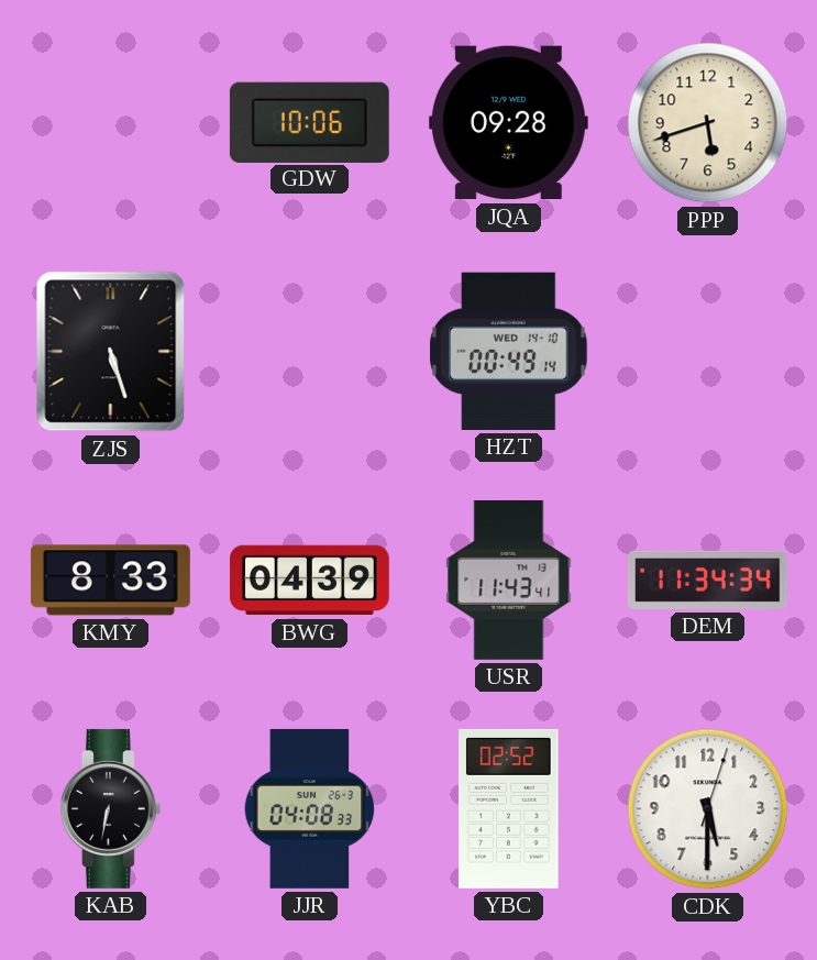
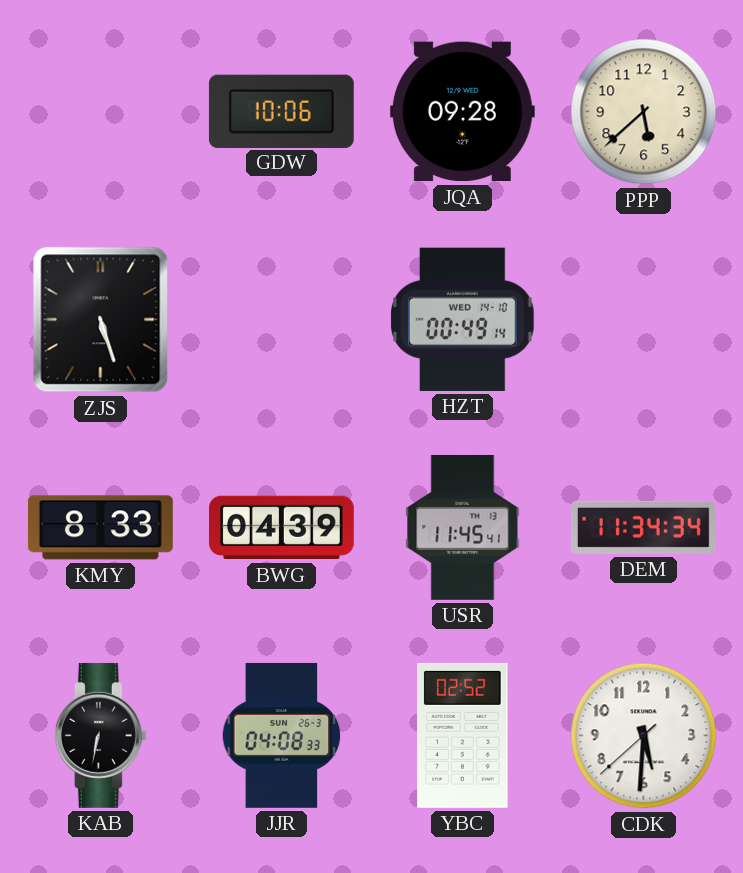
PPP: 5:42 -> 5:38
USR: 11:43 -> 11:45
CDK: 5:30:03 -> 5:30:38
